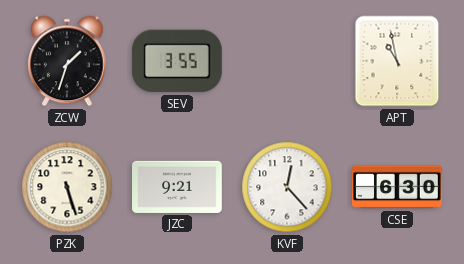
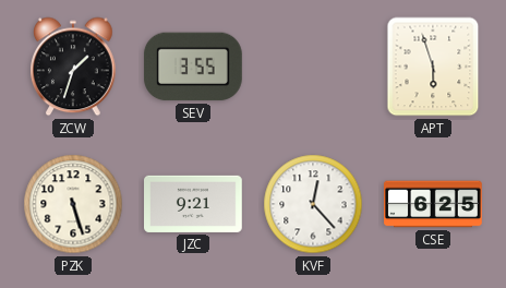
APT: 10:58 -> 5:57
CSE: 6:30 -> 6:25
